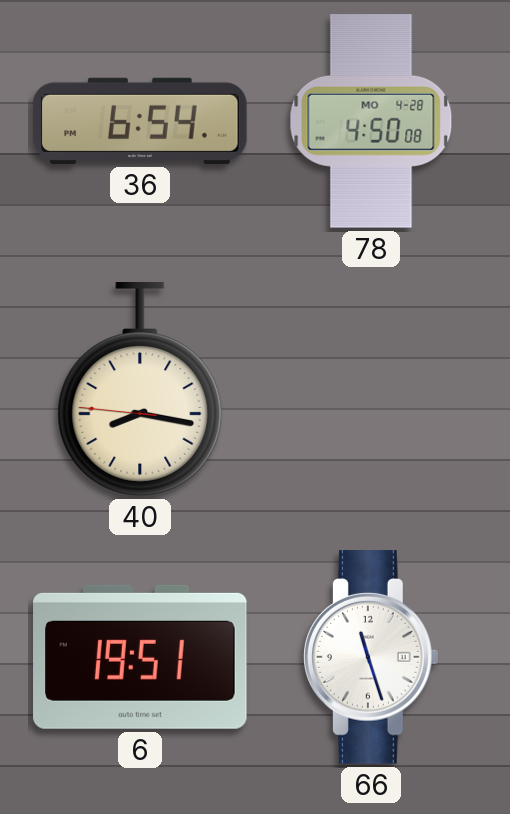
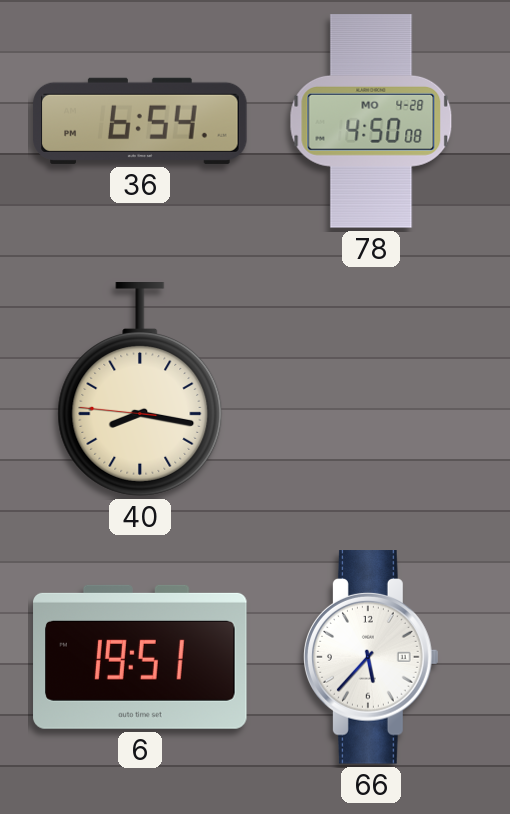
66: 11:27 -> 5:37
